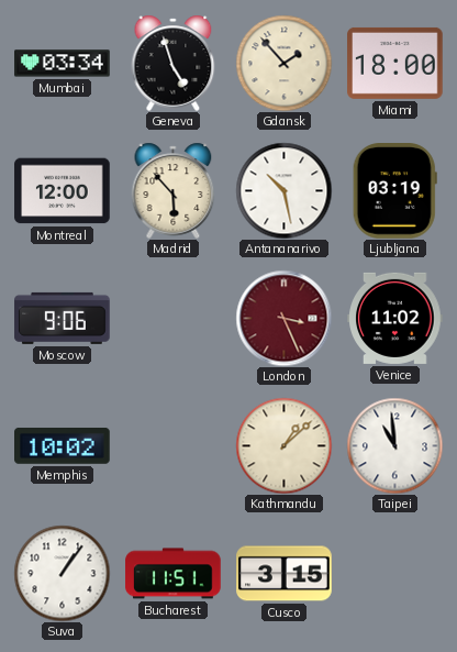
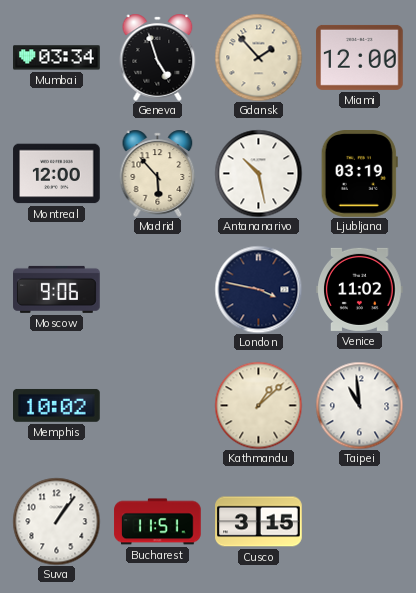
Miami: 18:00 -> 12:00
London: 3:26 -> 3:47
London dial: burgundy -> navy
